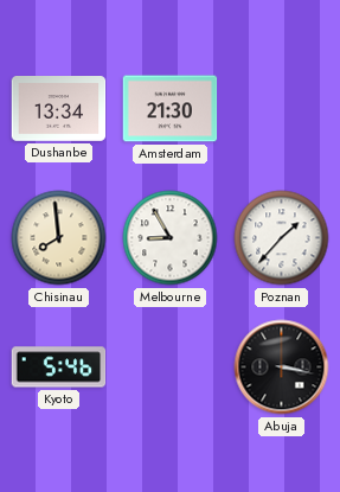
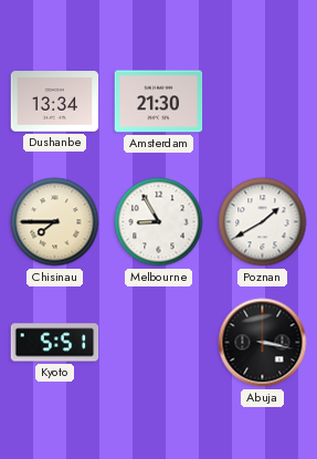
Chisinau: 7:59 -> 7:45
Poznan: 1:37 -> 1:40
Kyoto: 5:46 -> 5:51
